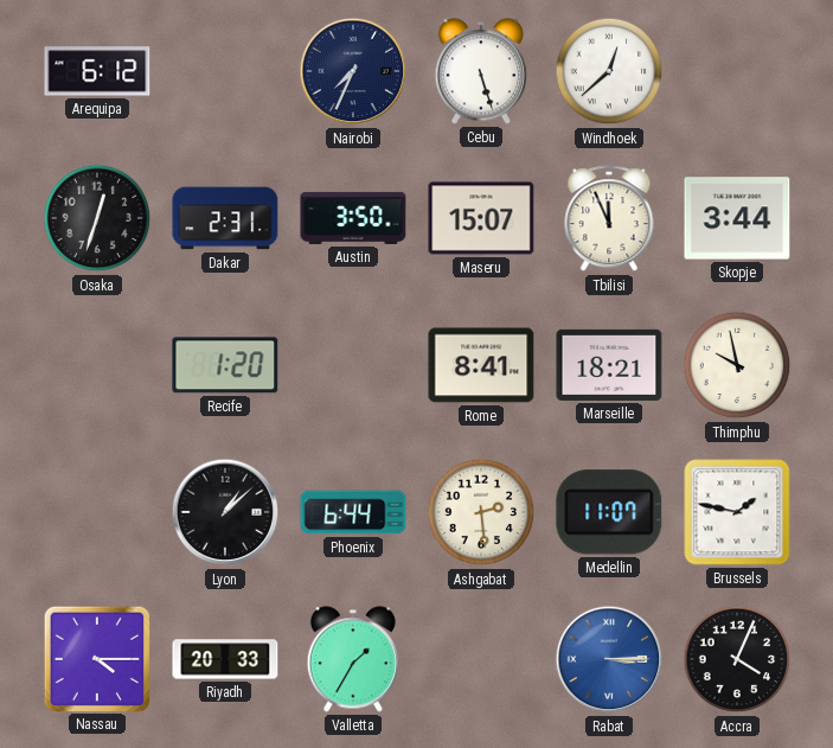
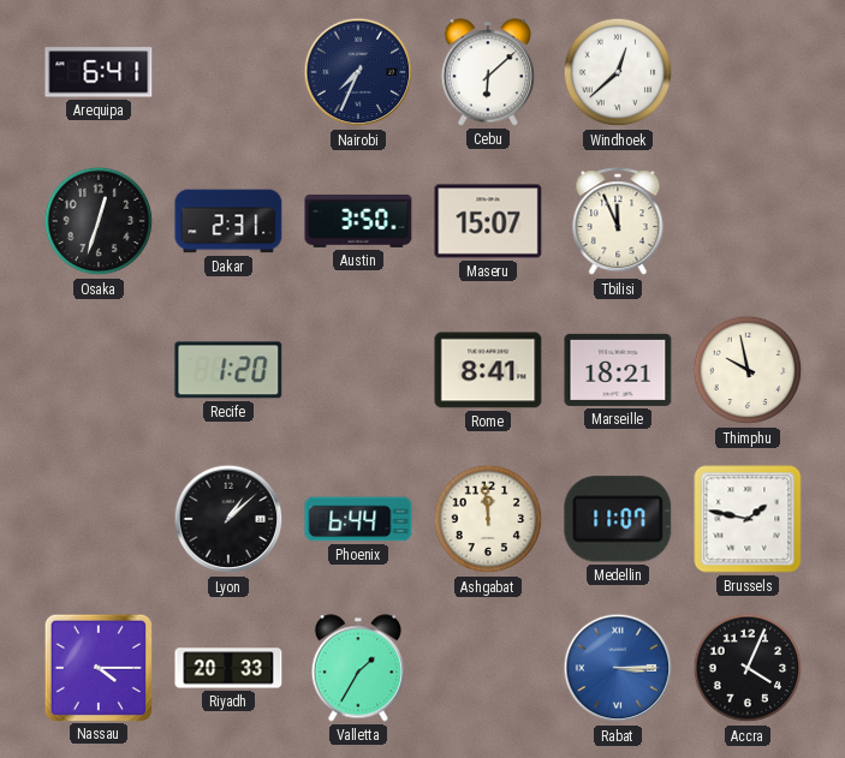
Arequipa: 6:12 -> 6:41
Cebu: 5:27 -> 6:08
Skopje: 3:44 -> none
Ashgabat: 2:29 -> 11:59
